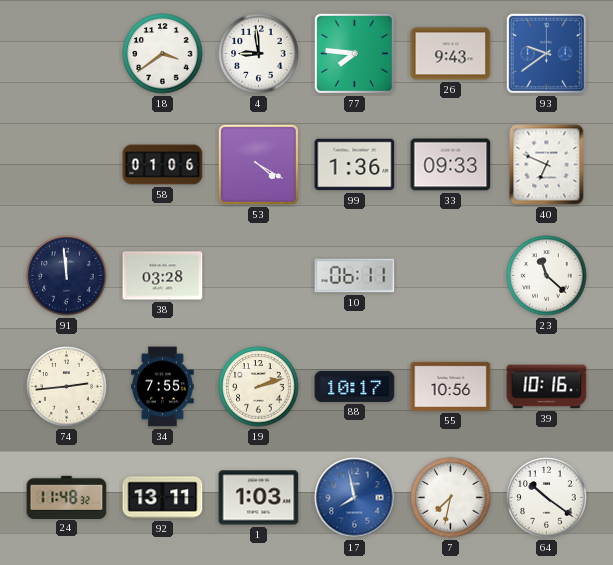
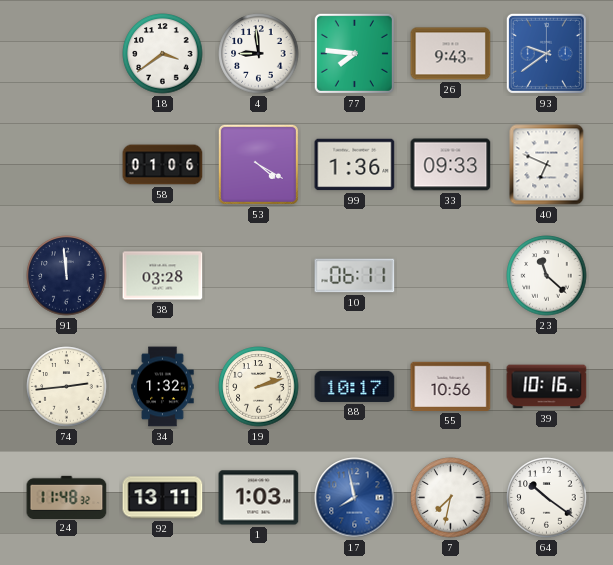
34: 7:55 -> 1:32
